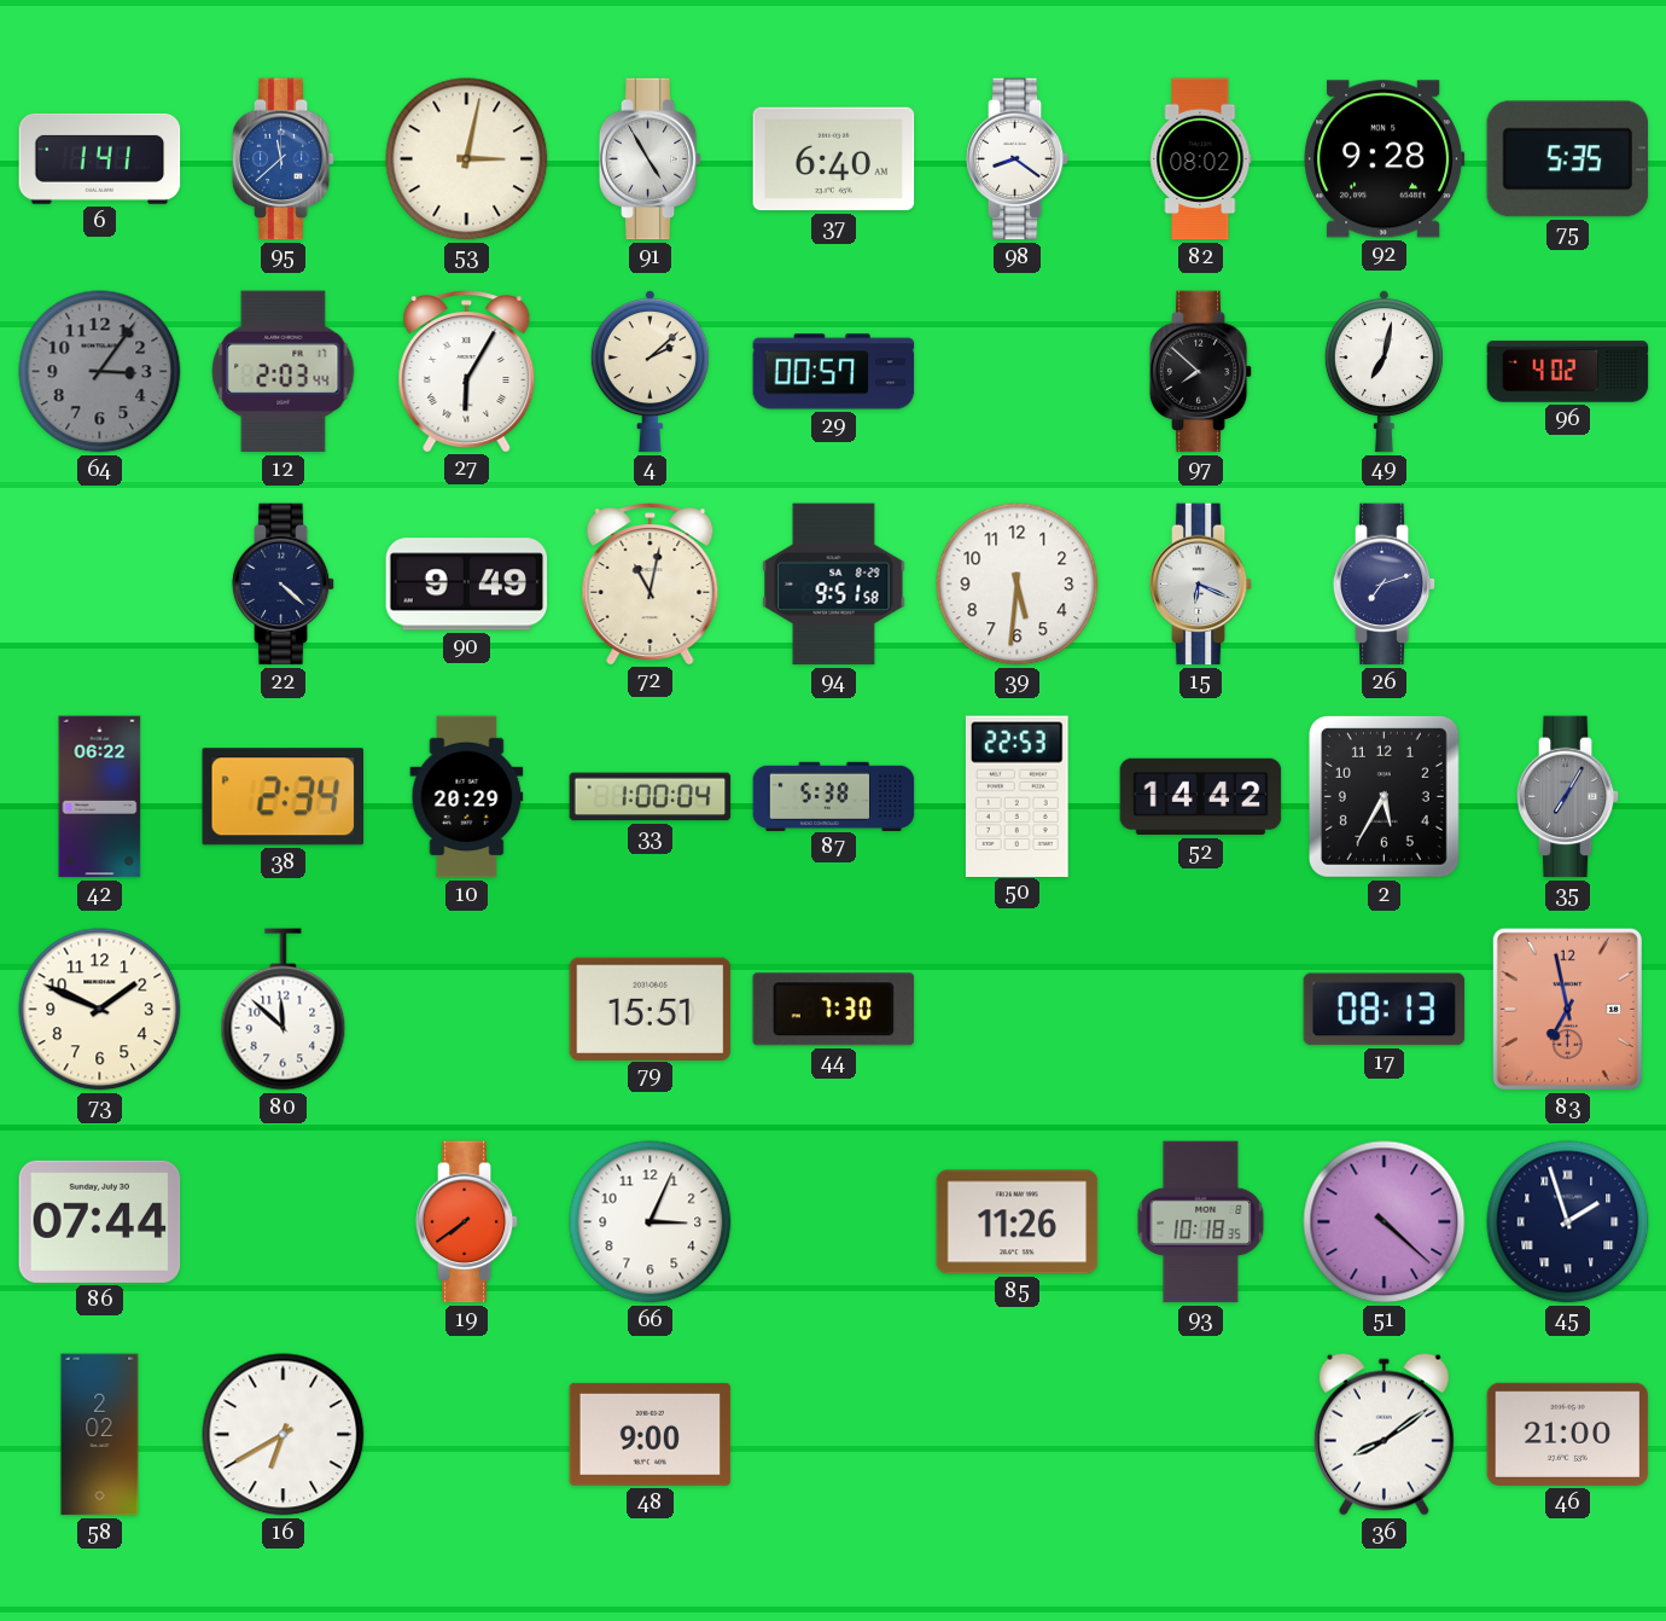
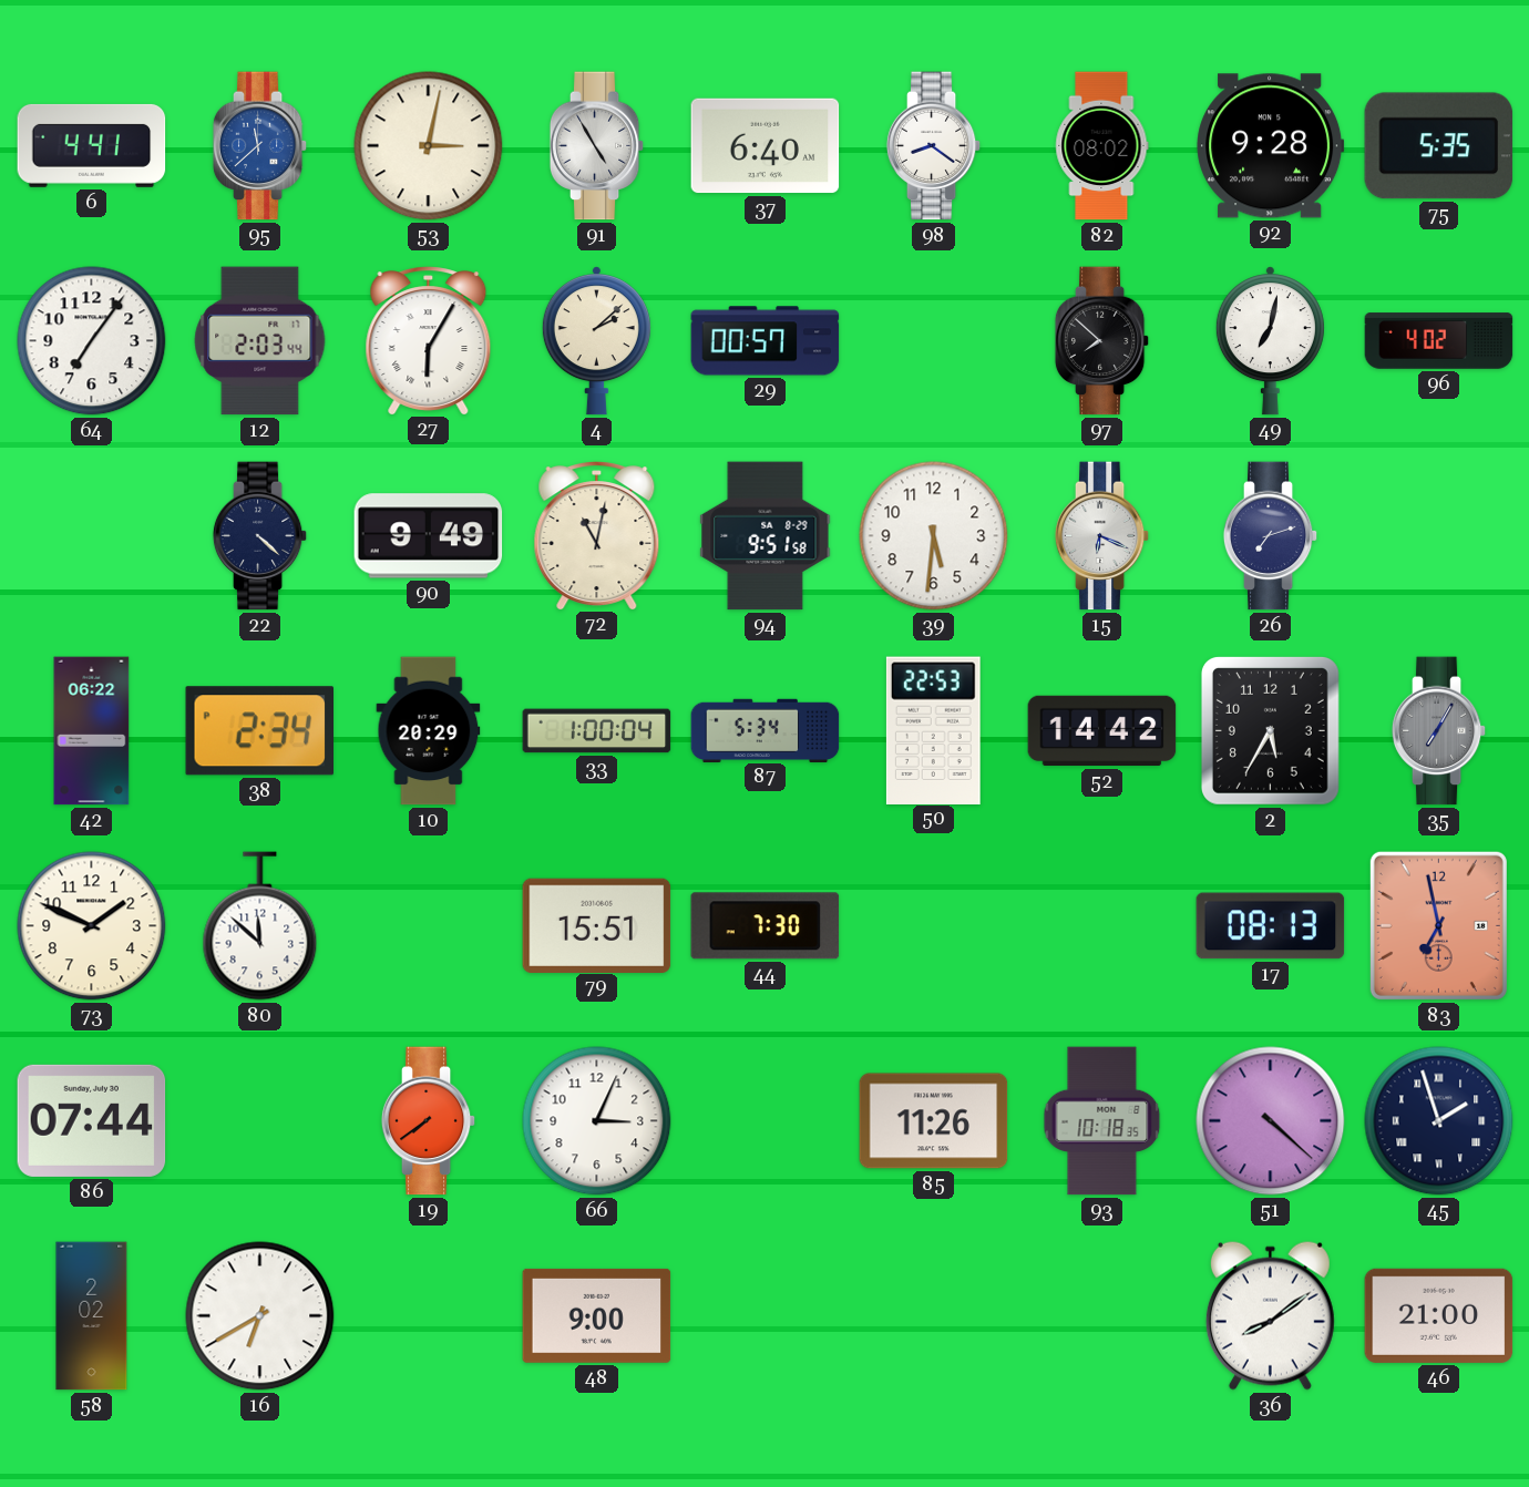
6: 1:41 -> 4:41
64: 3:06 -> 7:06
64 dial: grey -> white
87: 5:38 -> 5:34
